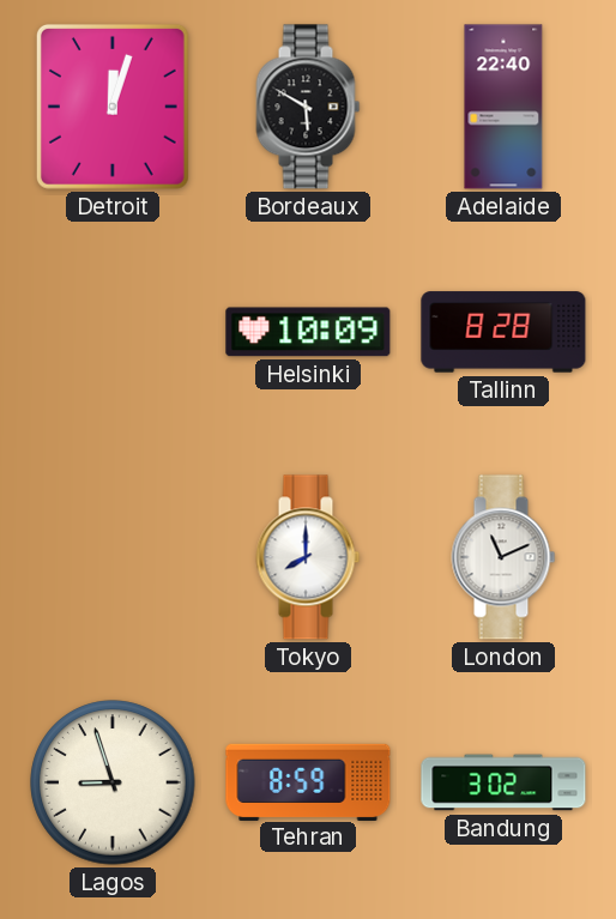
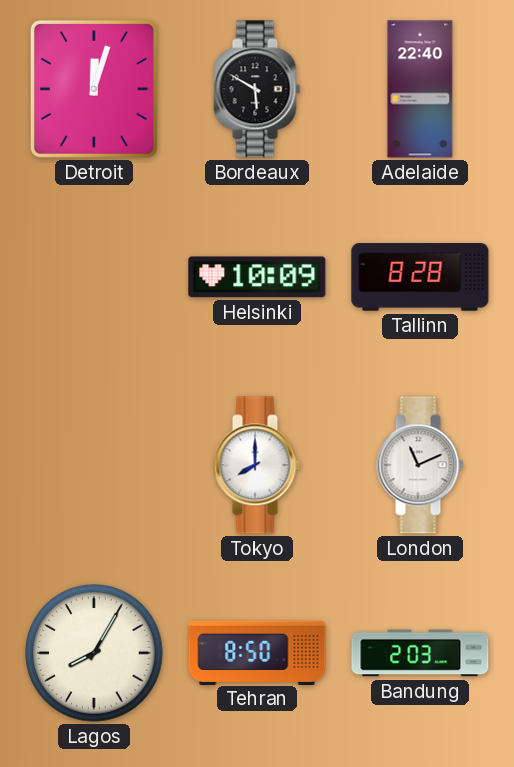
Lagos: 8:57 -> 8:05
Tehran: 8:59 -> 8:50
Bandung: 3:02 -> 2:03
